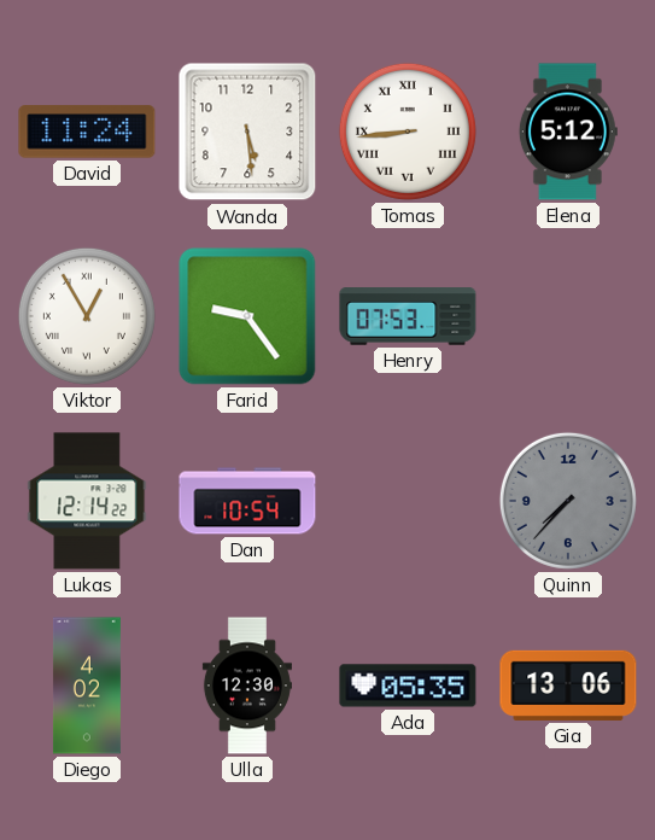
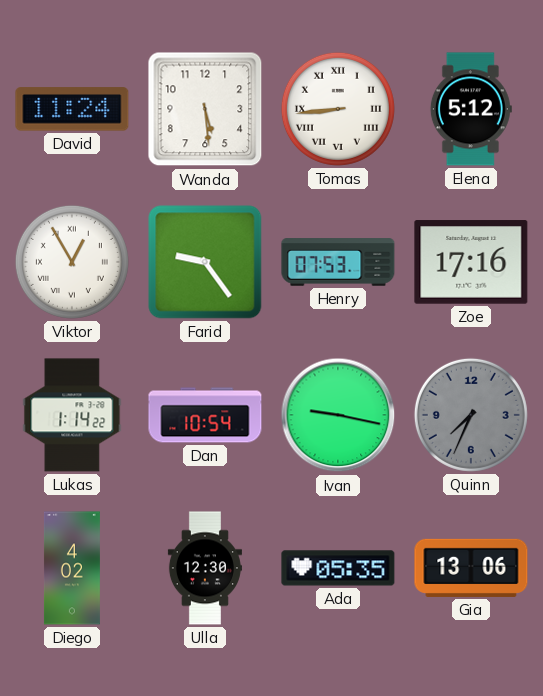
Zoe: none -> 17:16
Lukas: 12:14 -> 1:14
Ivan: none -> 9:17
Quinn: 7:37 -> 7:34
